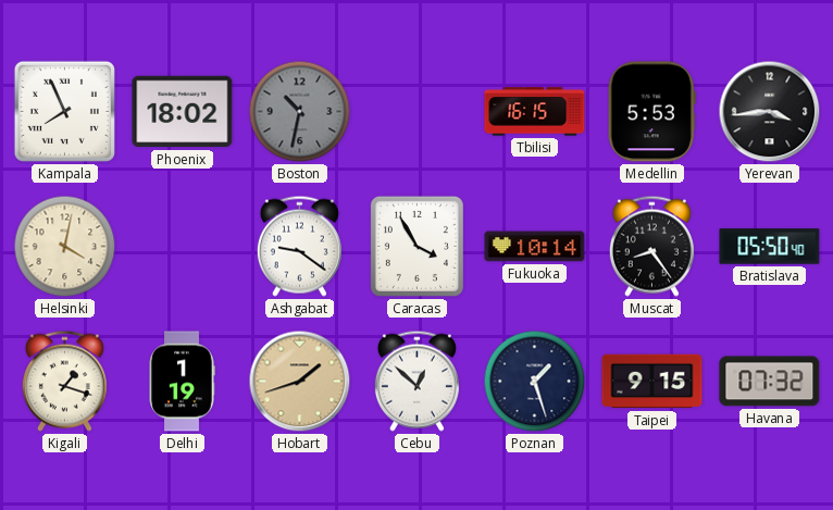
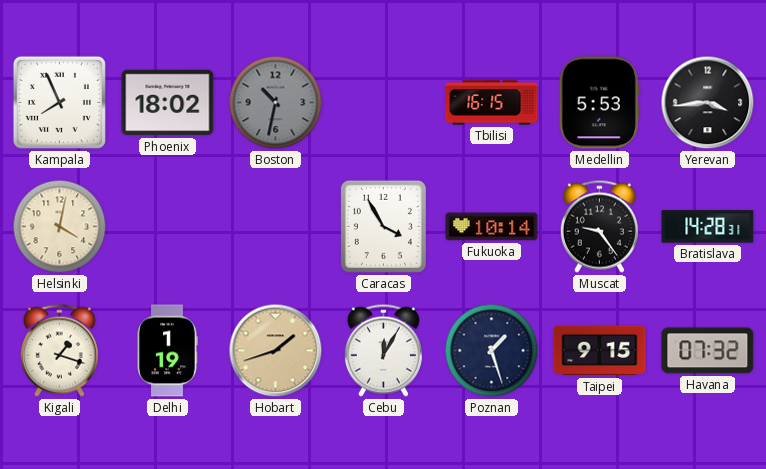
Ashgabat: 9:21 -> none
Muscat: 8:24 -> 9:24
Bratislava: 05:50 -> 14:28
Cebu: 12:52 -> 12:05
